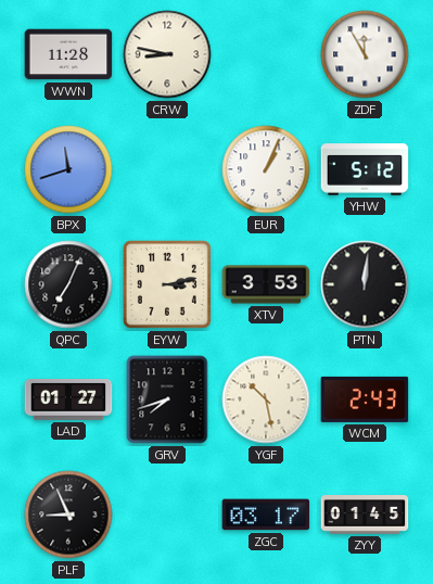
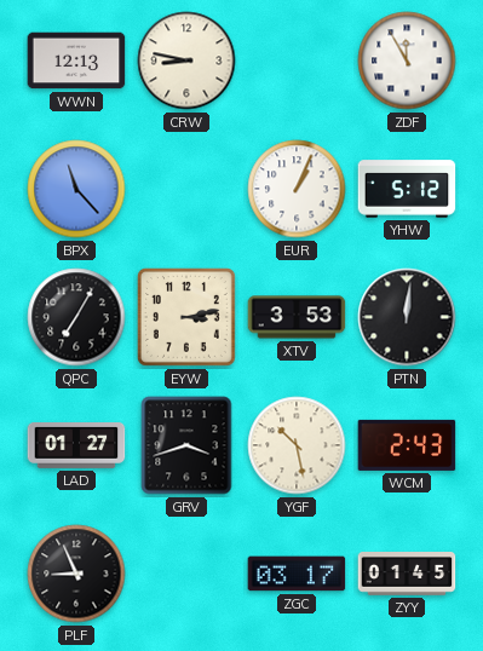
WWN: 11:28 -> 12:13
BPX: 11:42 -> 11:23
QPC: 7:04 -> 7:05
GRV: 7:42 -> 3:42
